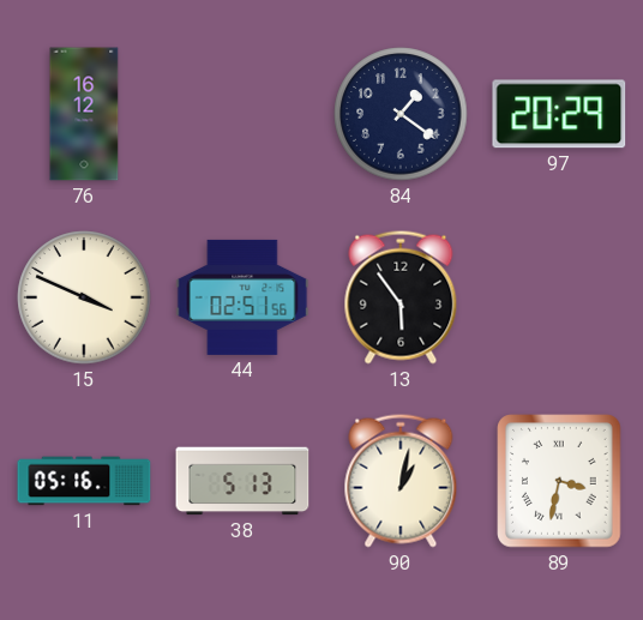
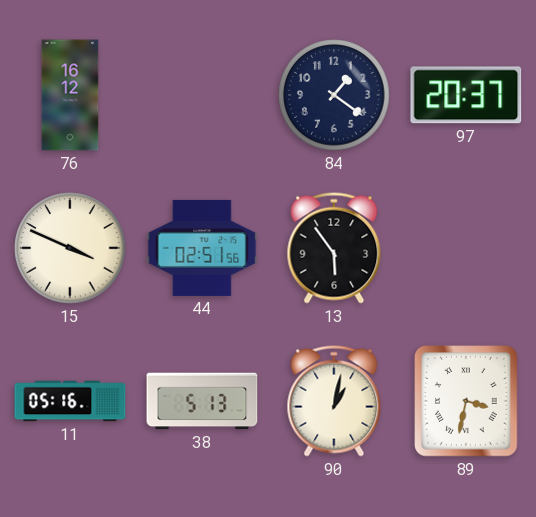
97: 20:29 -> 20:37
